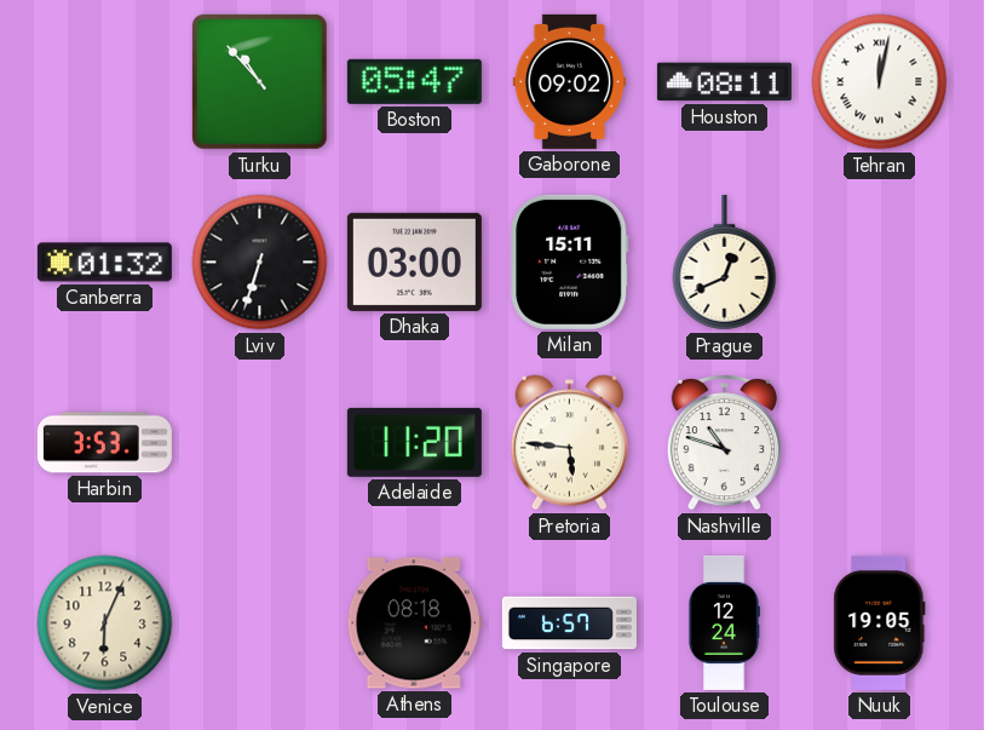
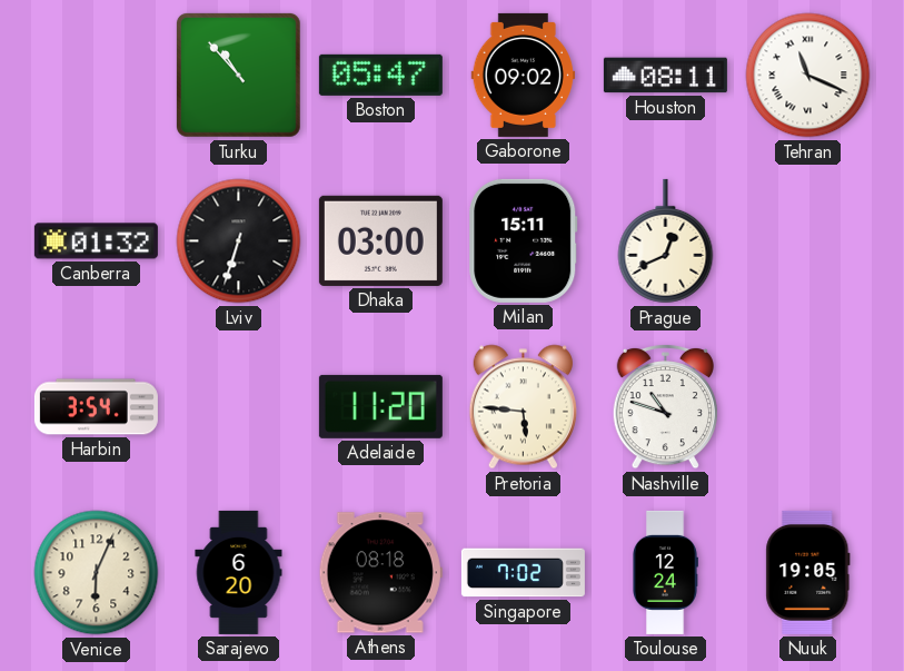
Tehran: 12:02 -> 11:19
Harbin: 3:53 -> 3:54
Sarajevo: none -> 6:20
Singapore: 6:57 -> 7:02
